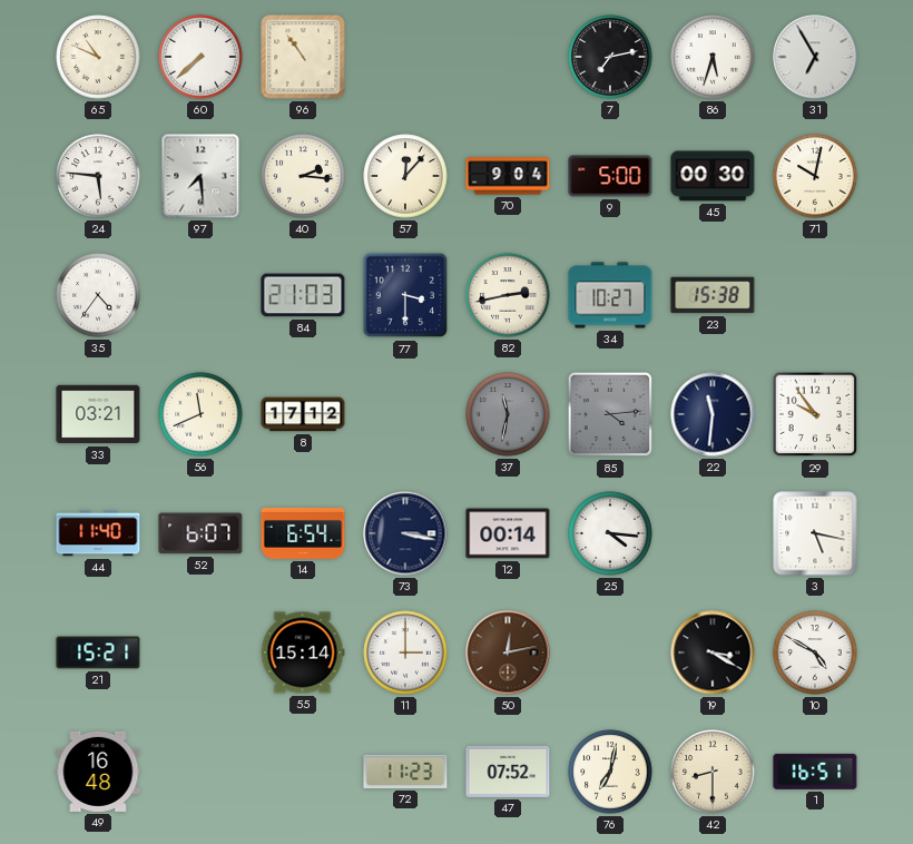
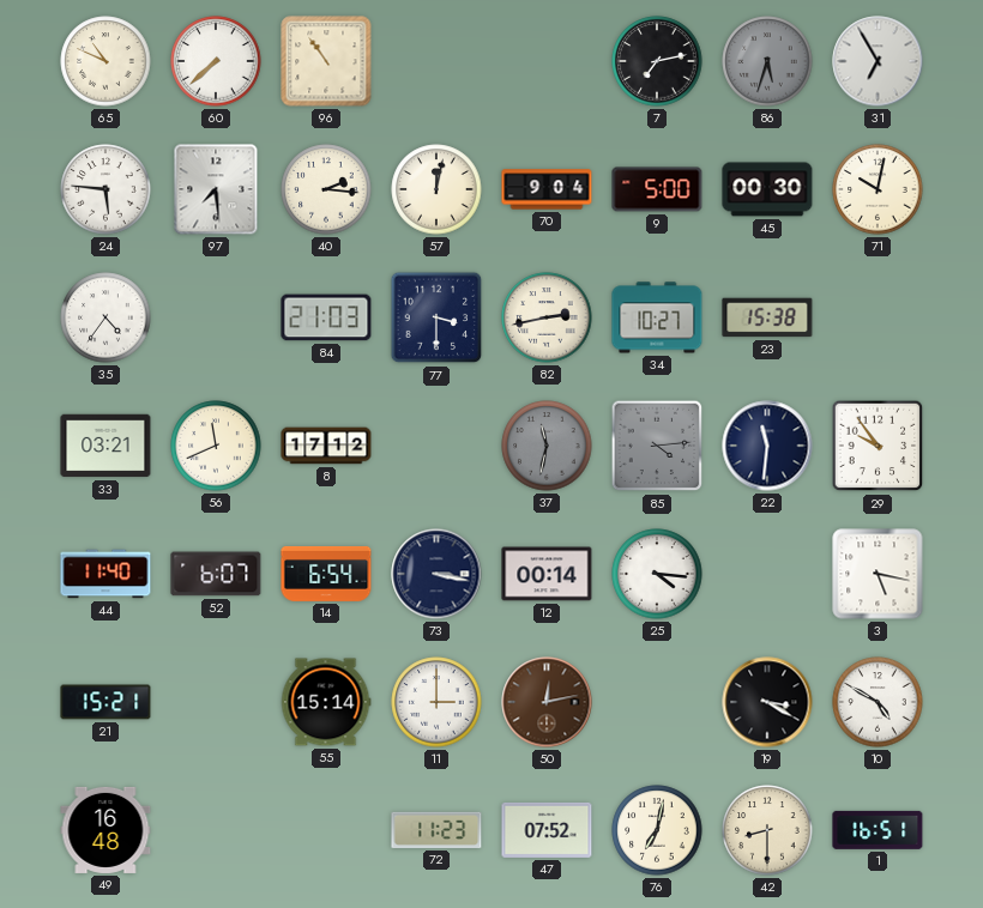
86 dial: white -> grey
57: 12:07 -> 12:02
